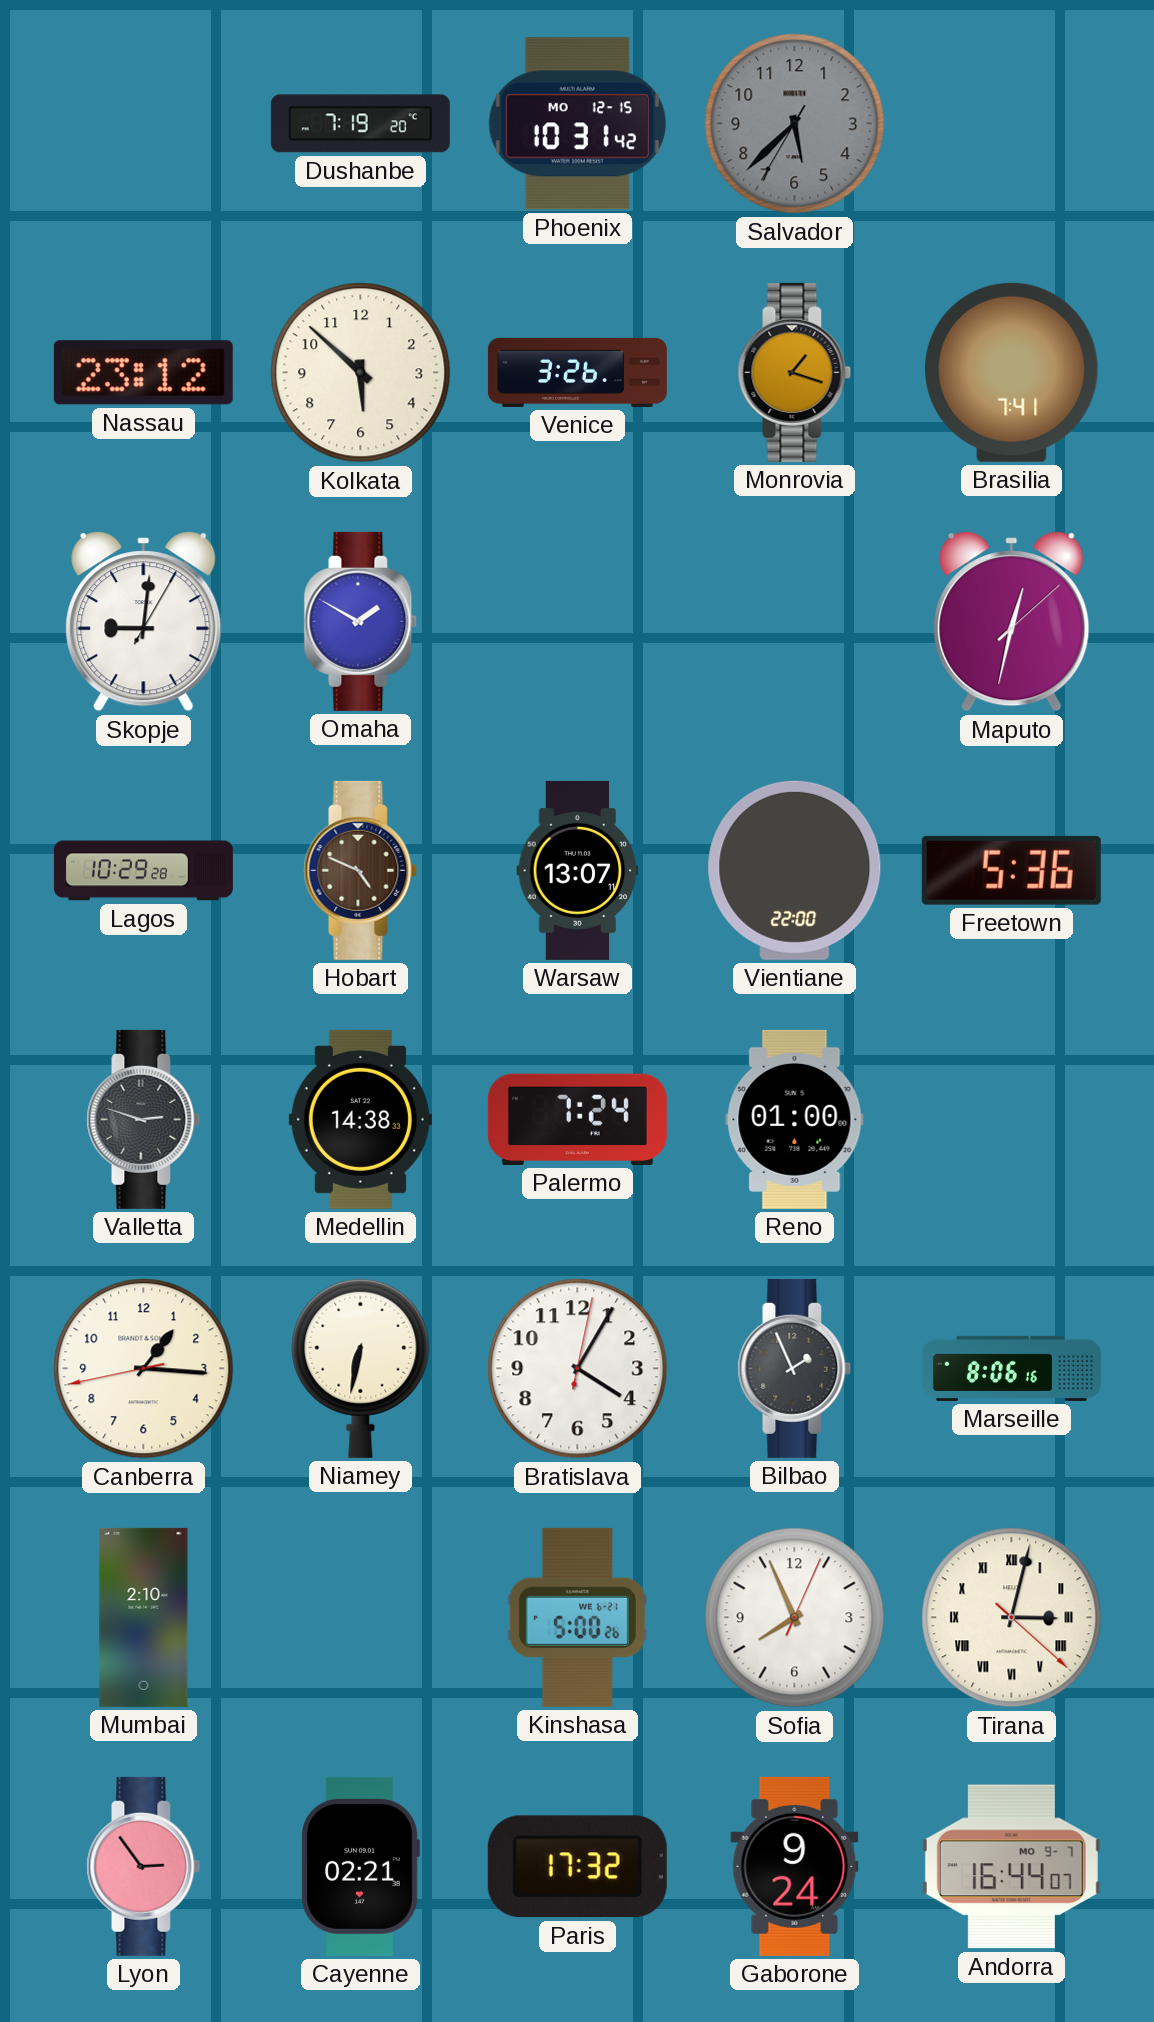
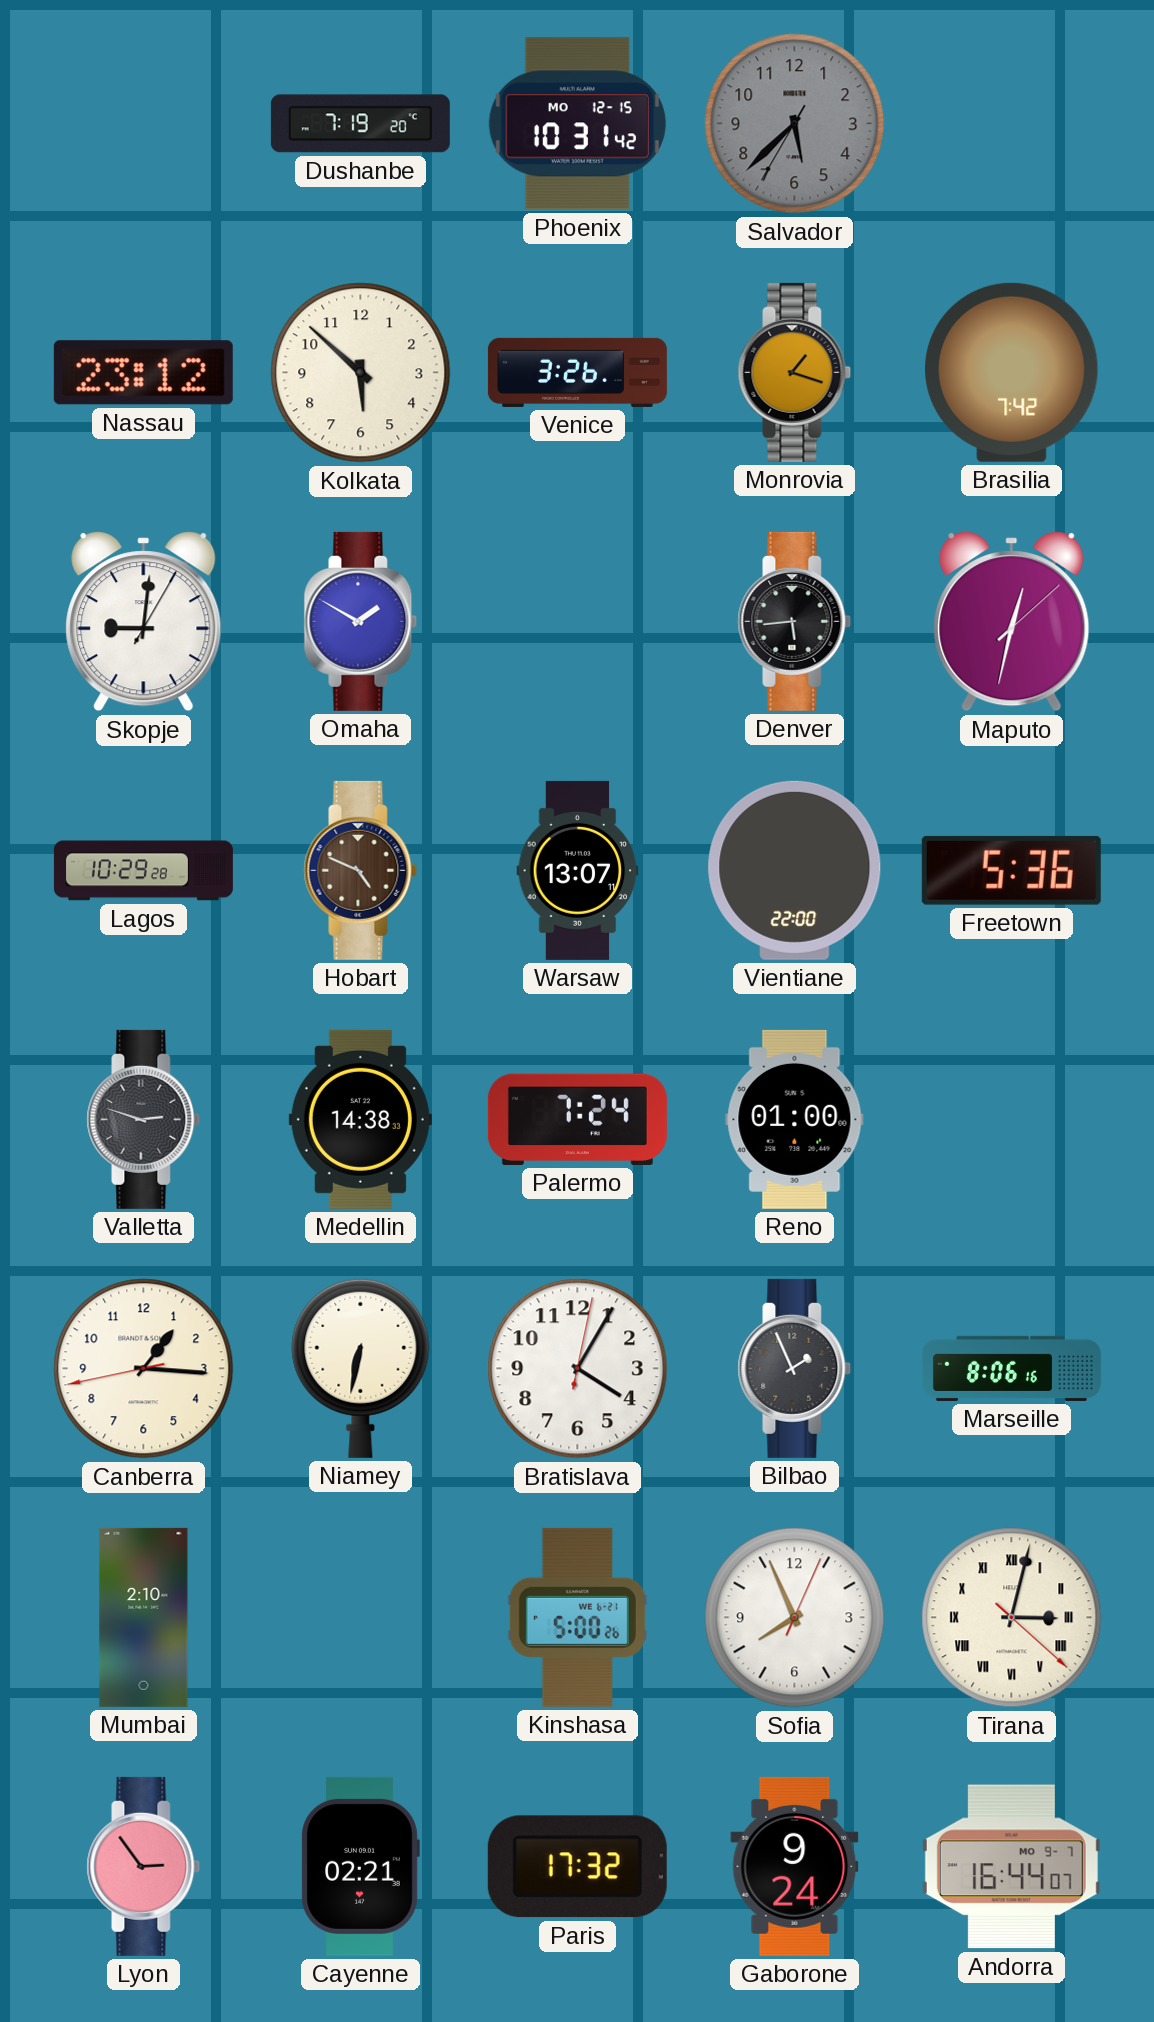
Brasilia: 7:41 -> 7:42
Denver: none -> 5:44
